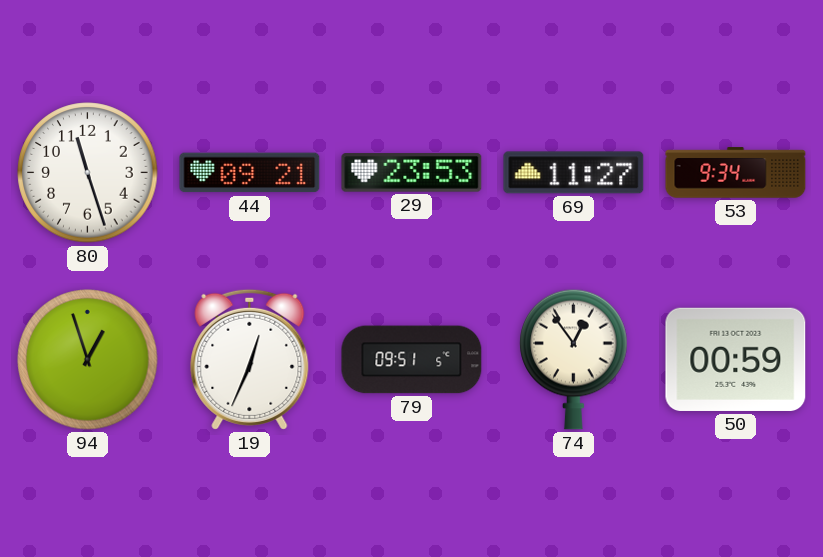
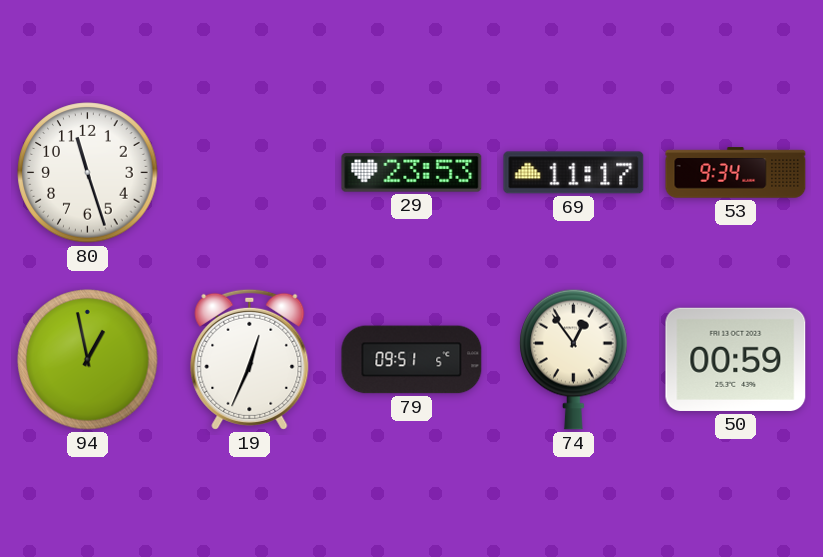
44: 09:21 -> none
69: 11:27 -> 11:17
94: 12:57 -> 12:58
